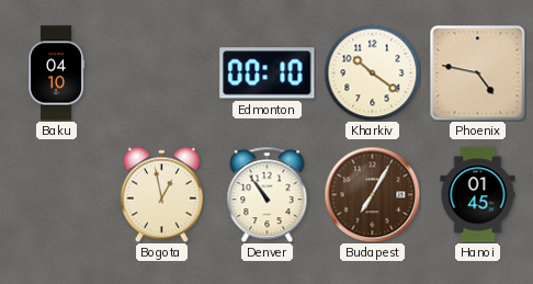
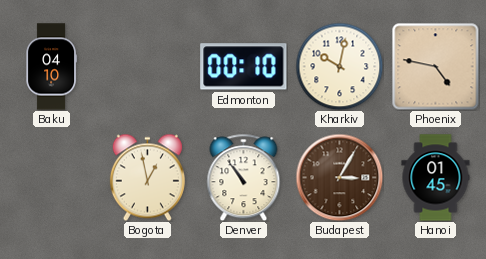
Kharkiv: 10:21 -> 10:02
Budapest: 7:05 -> 3:05
